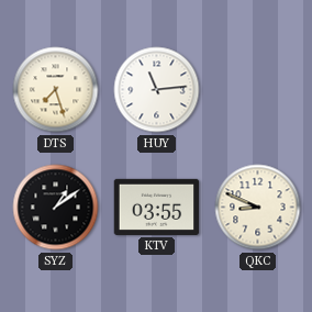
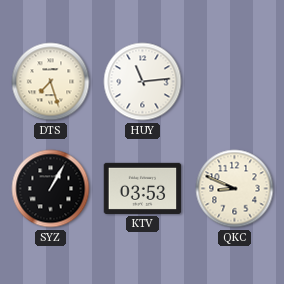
SYZ: 1:09 -> 1:05
KTV: 03:55 -> 03:53
